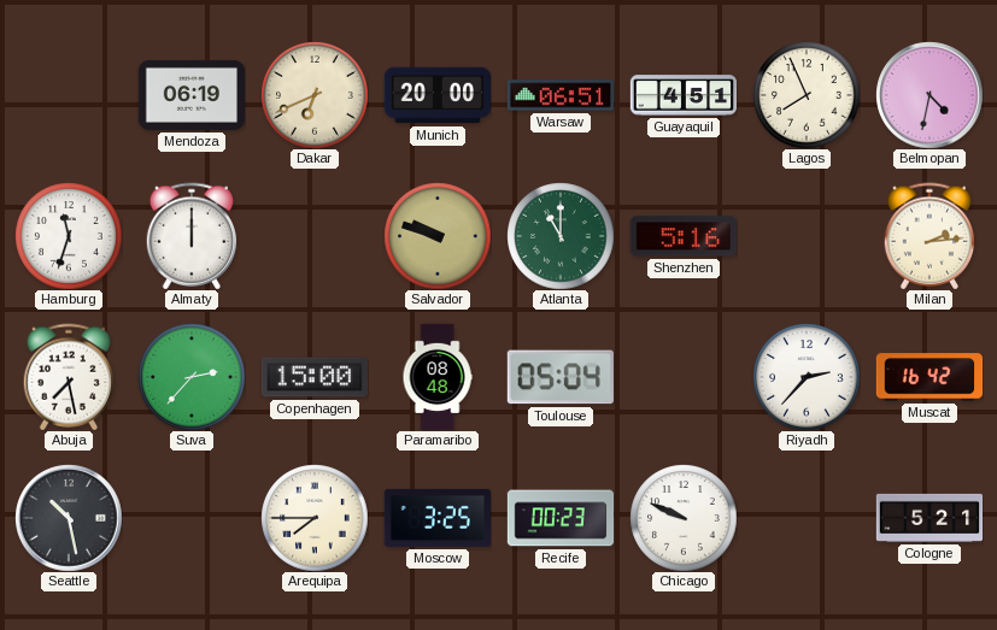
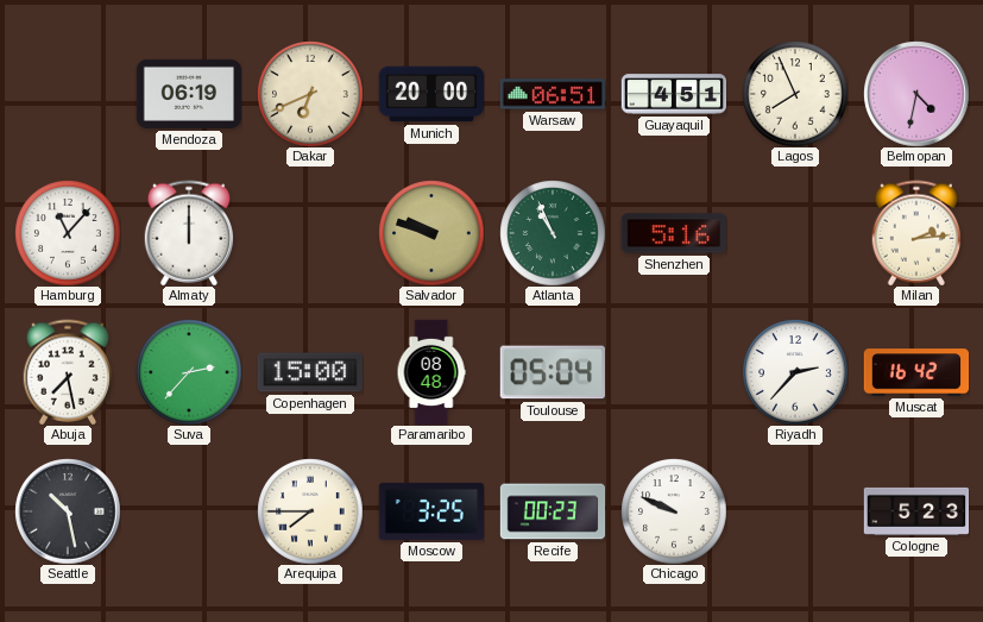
Hamburg: 11:33 -> 11:07
Atlanta: 11:00 -> 10:56
Cologne: 5:21 -> 5:23
